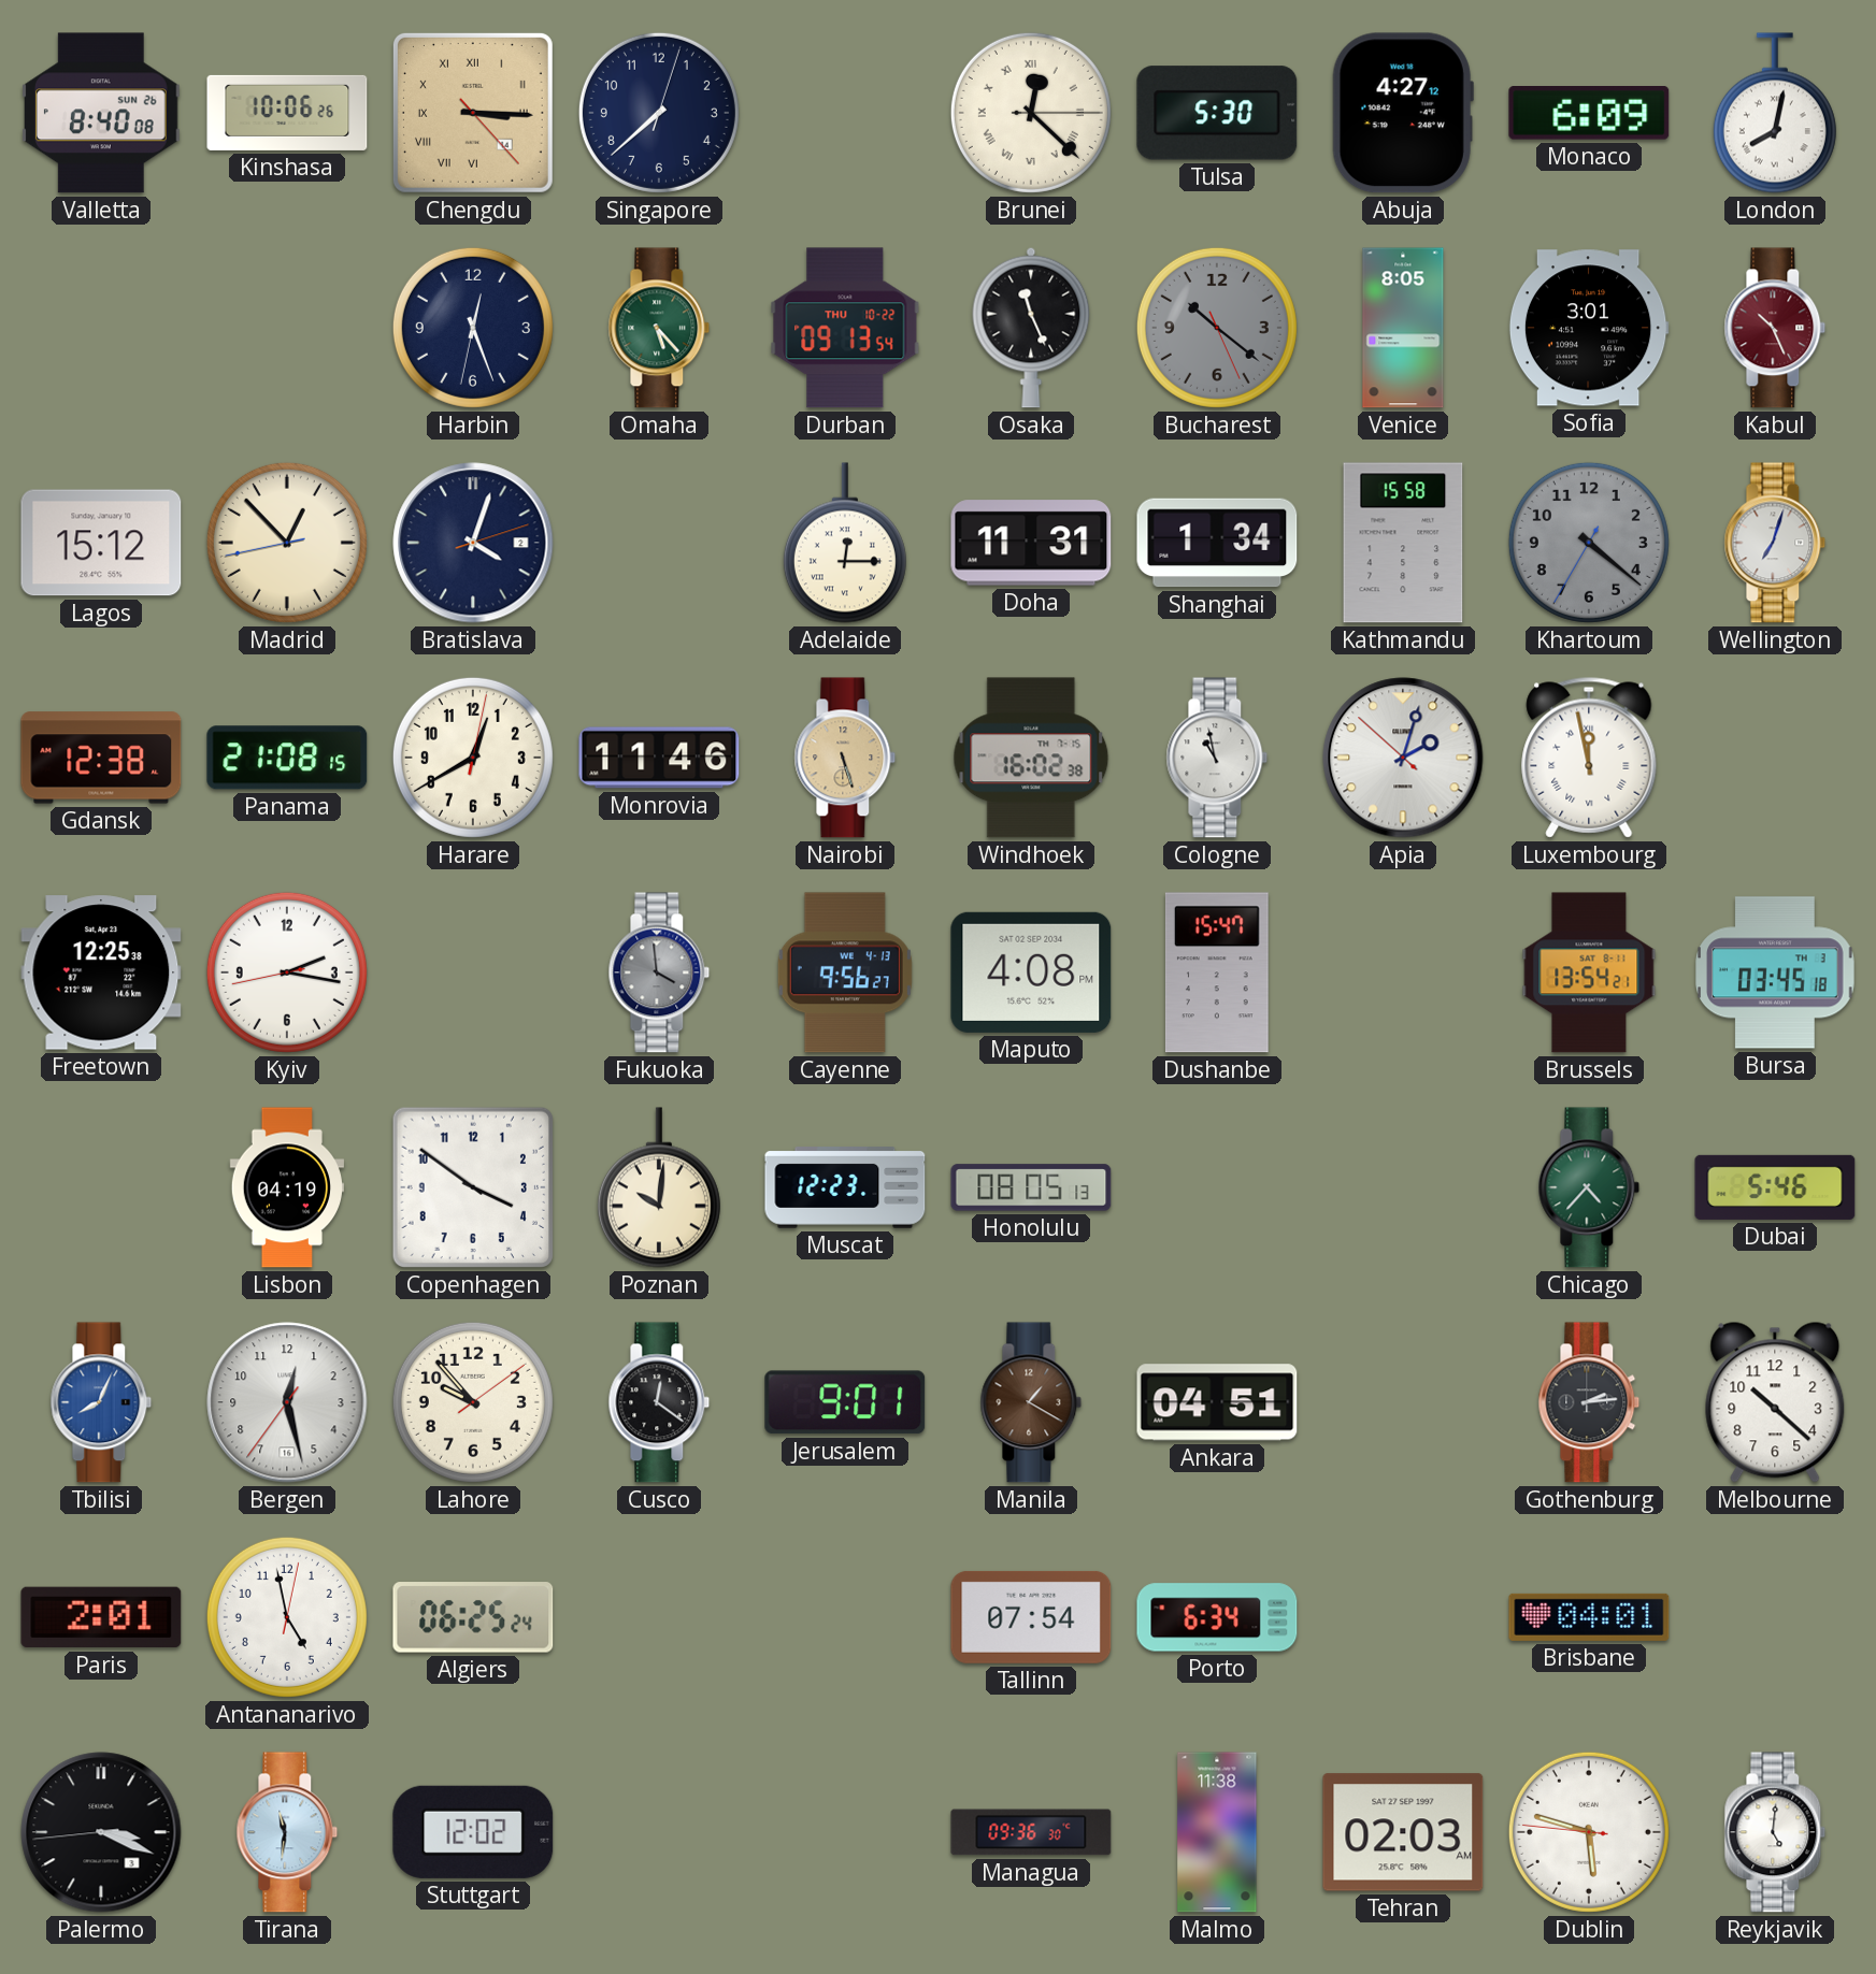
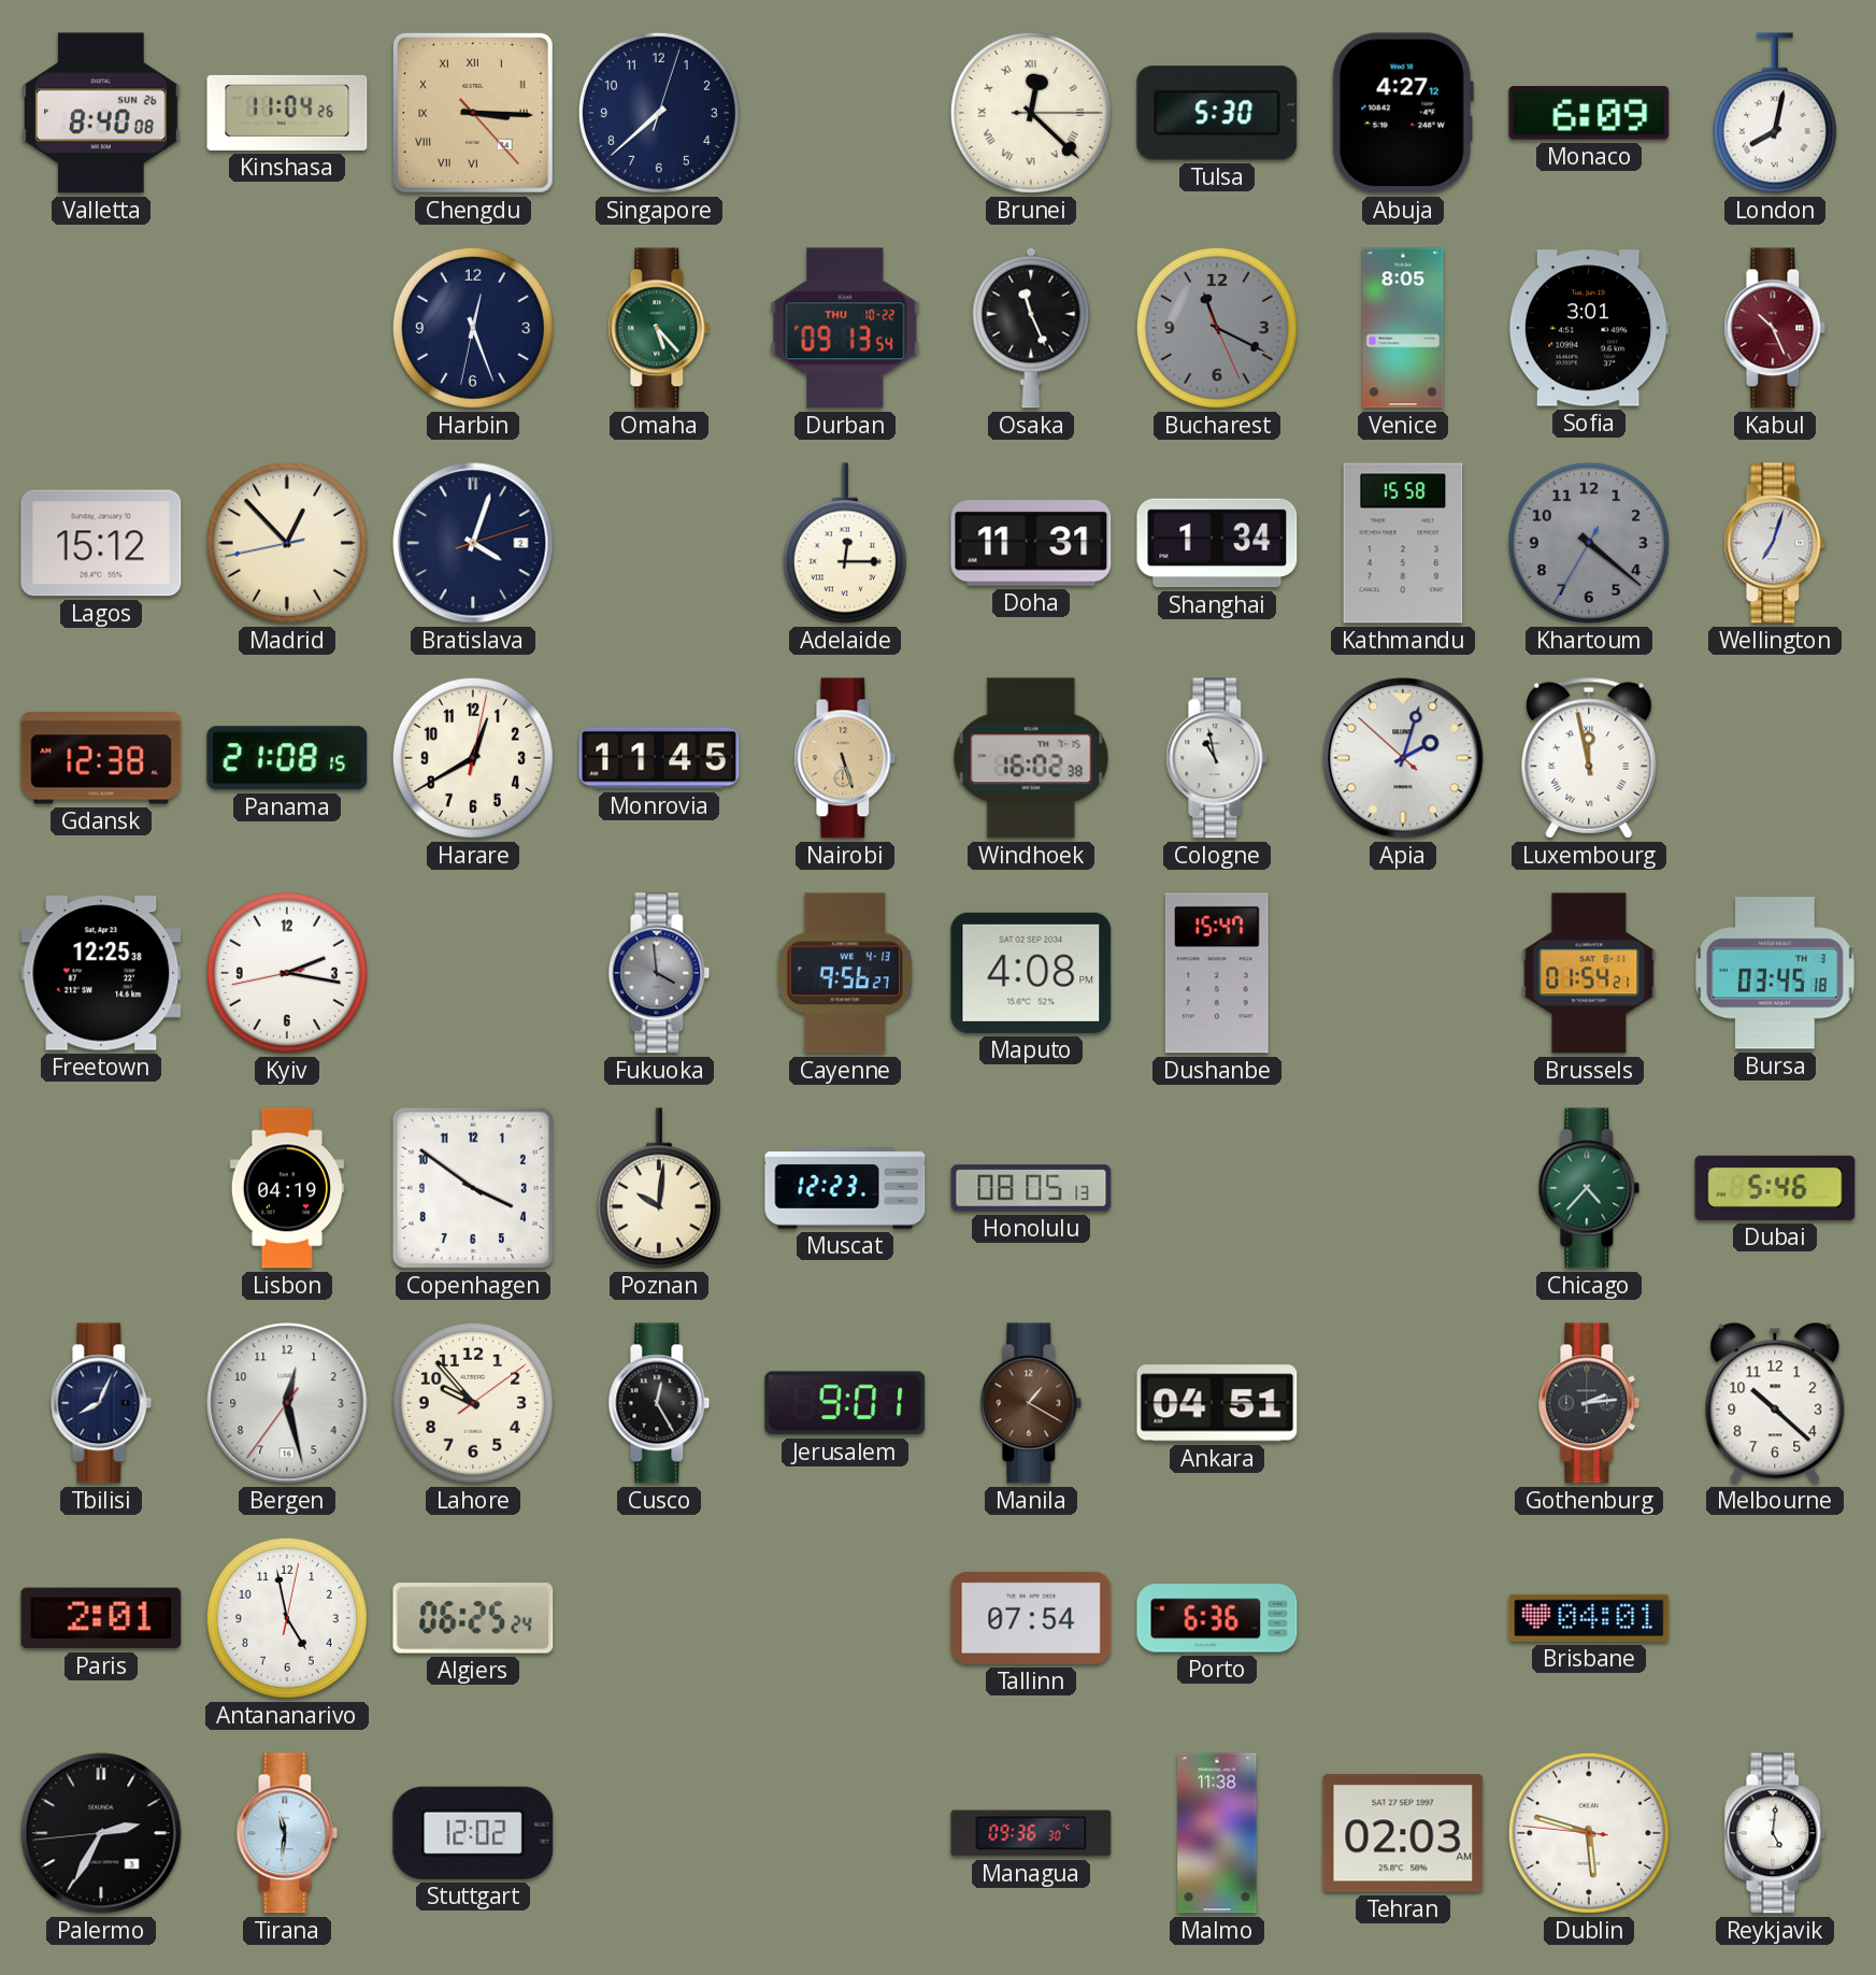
Kinshasa: 10:06 -> 11:04
Bucharest: 10:21 -> 11:19
Monrovia: 11:46 -> 11:45
Brussels: 13:54 -> 01:54
Tbilisi dial: blue -> navy
Cusco: 12:21 -> 12:25
Porto: 6:34 -> 6:36
Palermo: 3:18 -> 2:34
